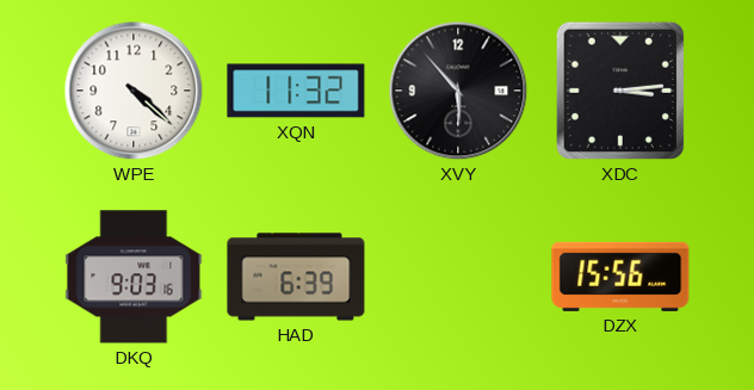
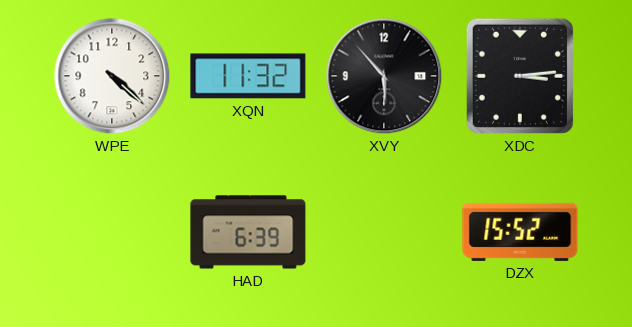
DKQ: 9:03 -> none
DZX: 15:56 -> 15:52
